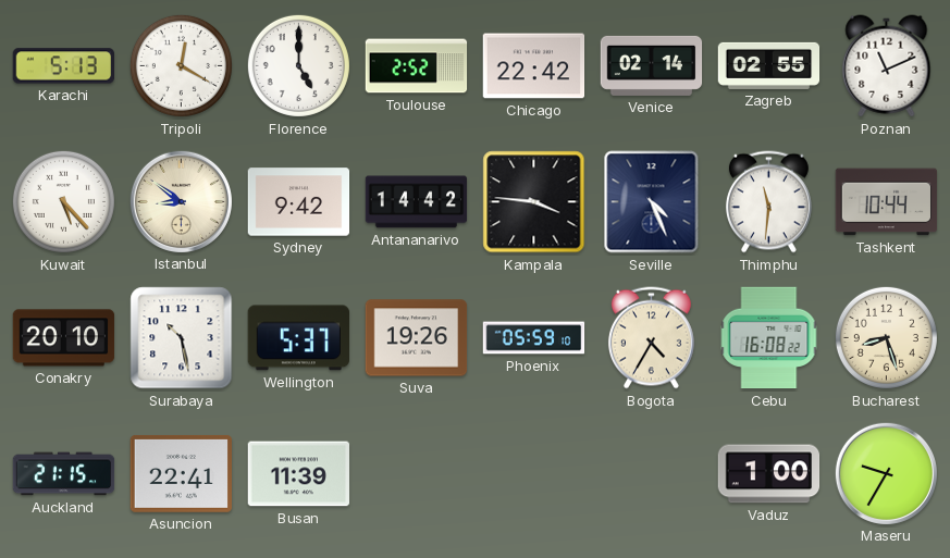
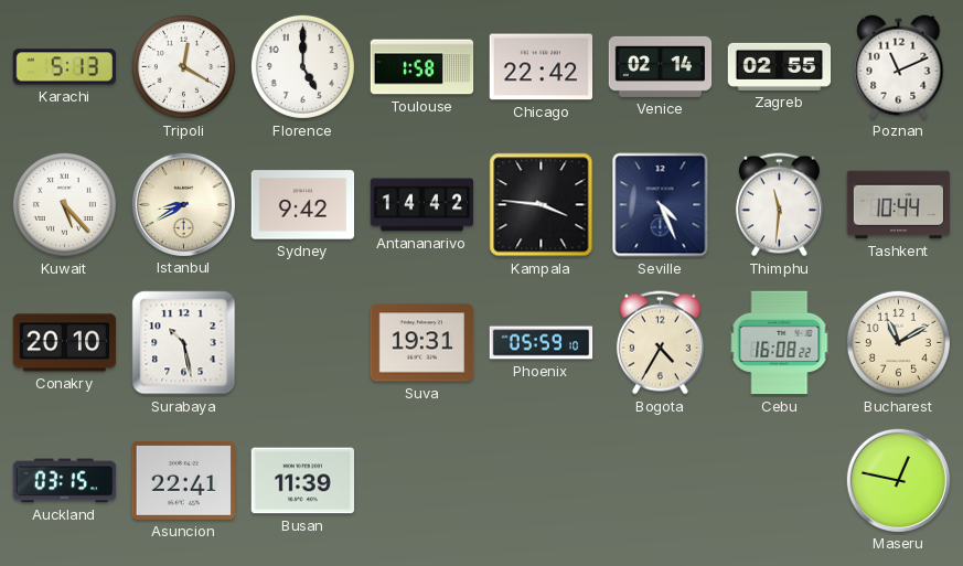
Toulouse: 2:52 -> 1:58
Istanbul: 8:51 -> 8:40
Wellington: 5:37 -> none
Suva: 19:26 -> 19:31
Bucharest: 8:27 -> 11:10
Auckland: 21:15 -> 03:15
Vaduz: 1:00 -> none
Maseru: 9:35 -> 12:47
